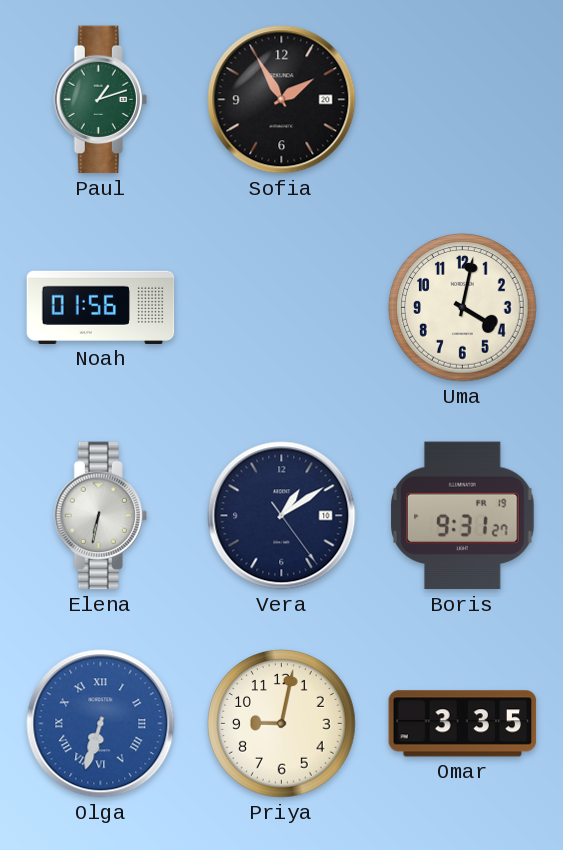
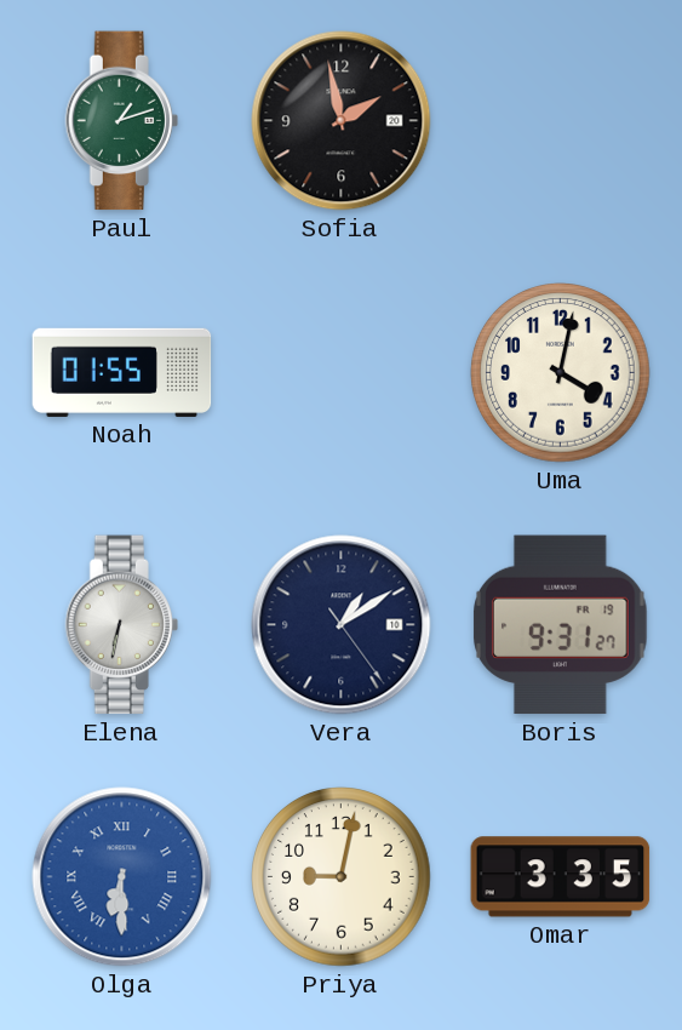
Sofia: 1:55 -> 1:58
Noah: 01:56 -> 01:55
Olga: 6:33 -> 6:30
